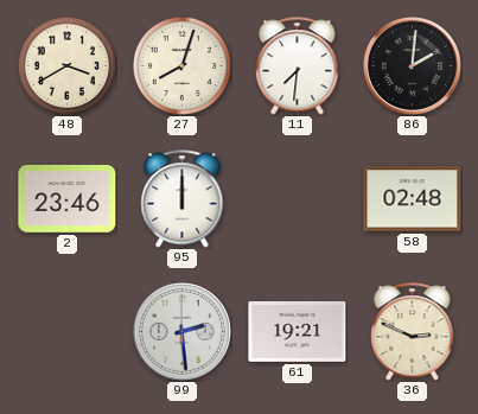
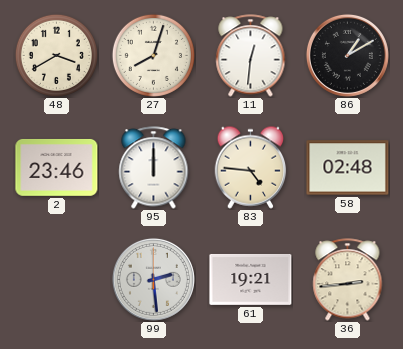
11: 7:31 -> 12:31
86: 2:01 -> 1:10
83: none -> 4:46
36: 2:49 -> 2:44
